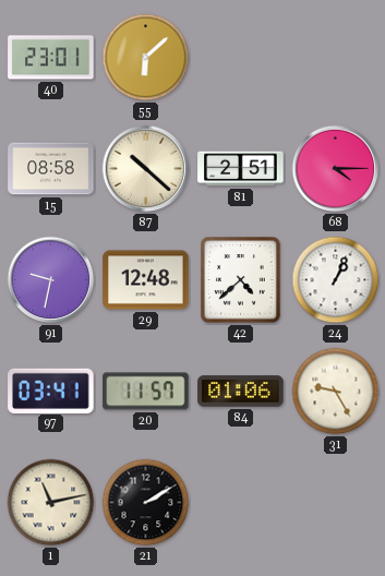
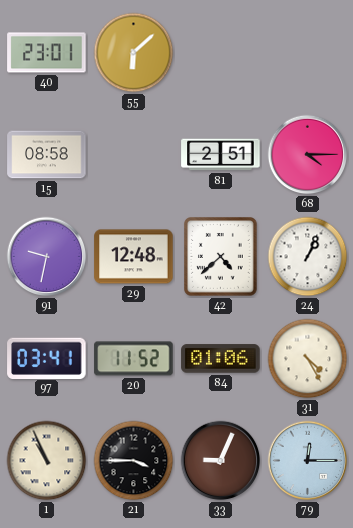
87: 10:22 -> none
20: 11:57 -> 11:52
31: 9:25 -> 4:25
1: 11:13 -> 10:56
21: 2:10 -> 3:45
33: none -> 9:04
79: none -> 12:15
